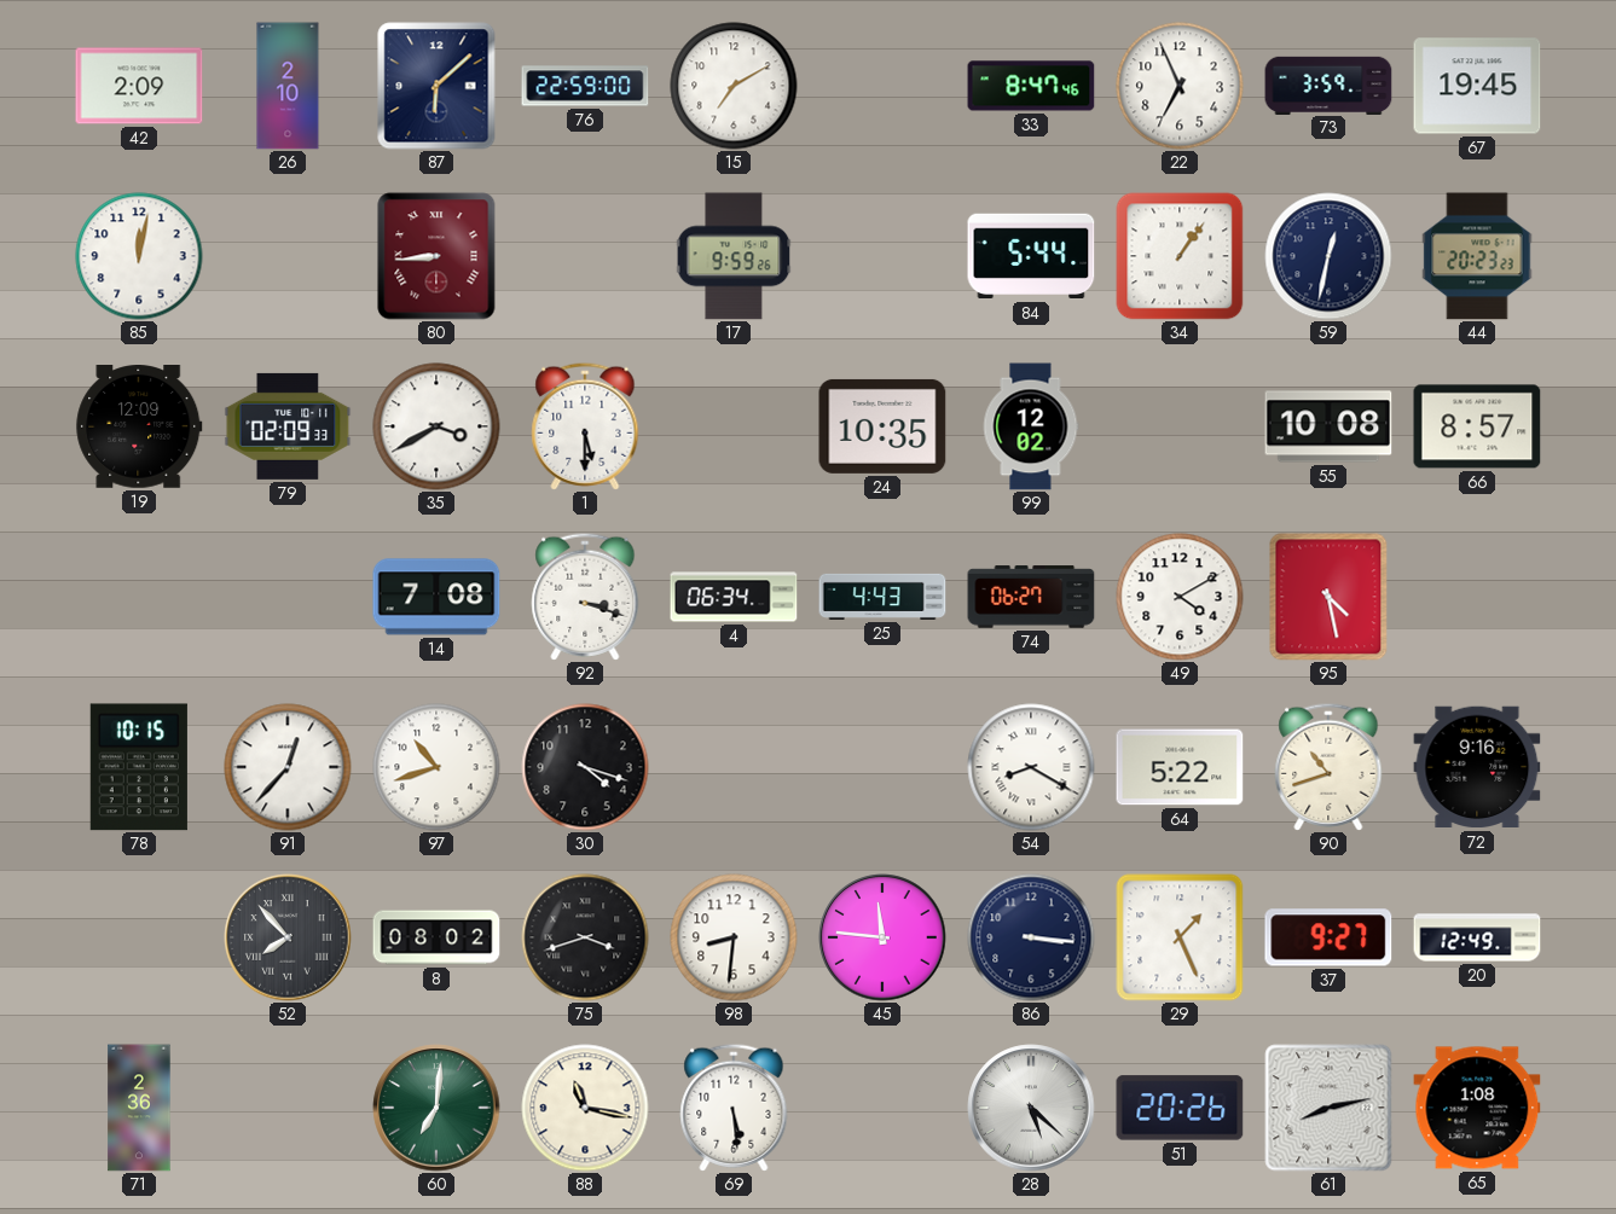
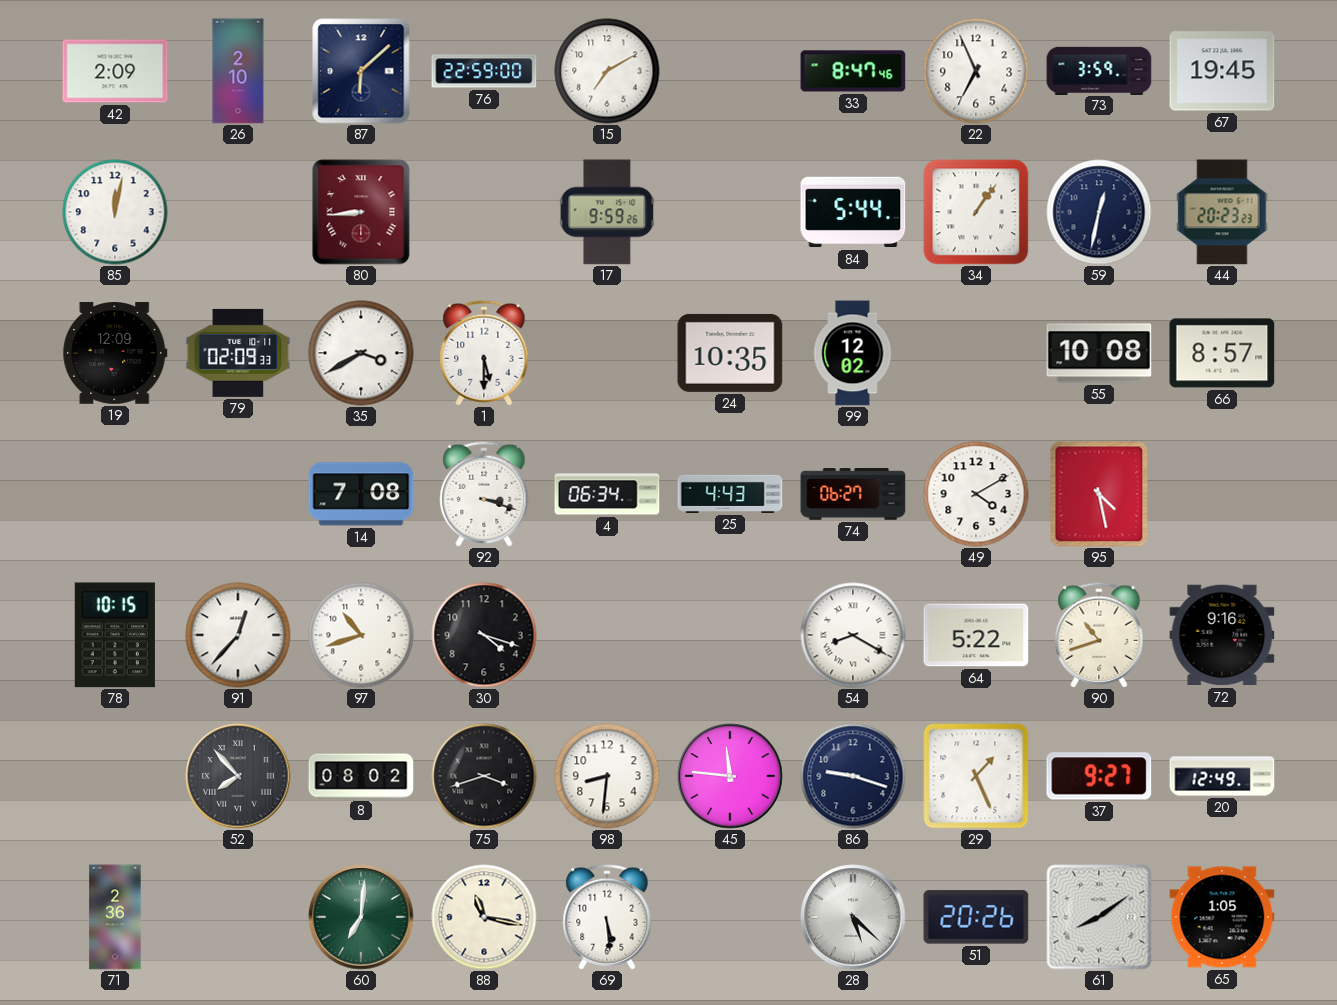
86: 3:16 -> 9:18
61: 8:13 -> 8:09
65: 1:08 -> 1:05
